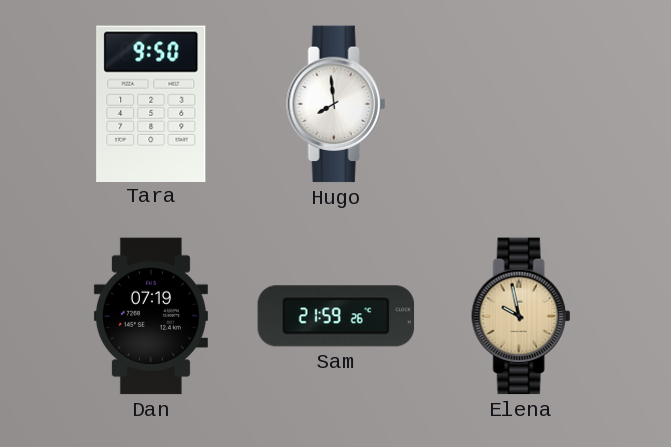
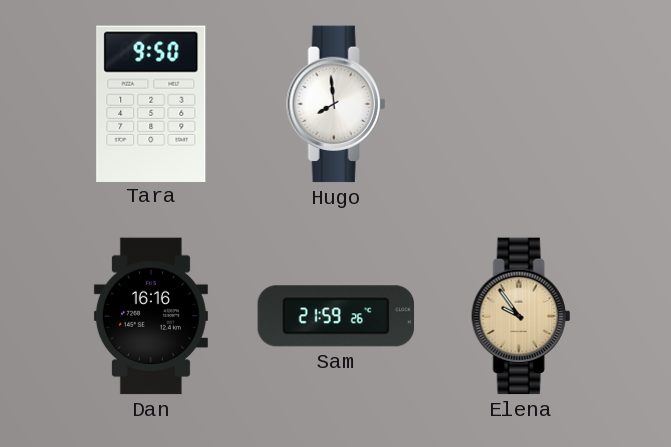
Dan: 07:19 -> 16:16
Elena: 9:58 -> 9:54
